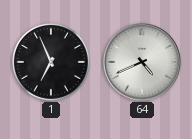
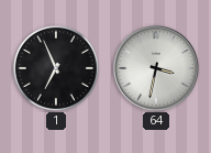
64: 4:41 -> 3:32
